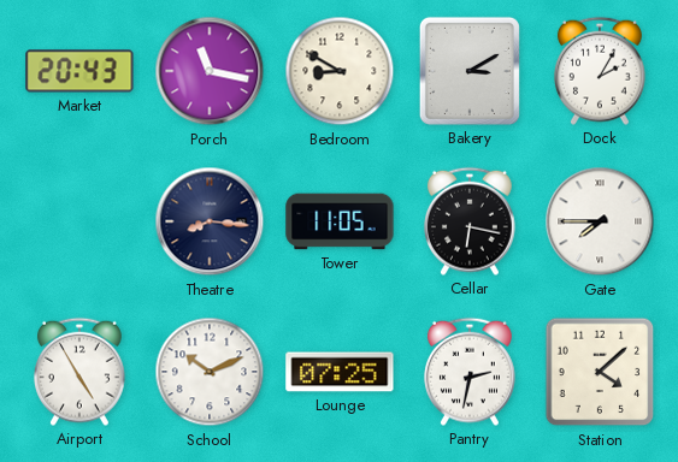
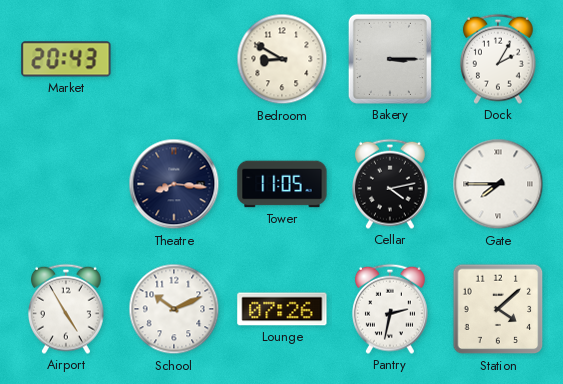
Porch: 11:17 -> none
Bakery: 3:10 -> 3:15
Cellar: 6:17 -> 4:13
Lounge: 07:25 -> 07:26
